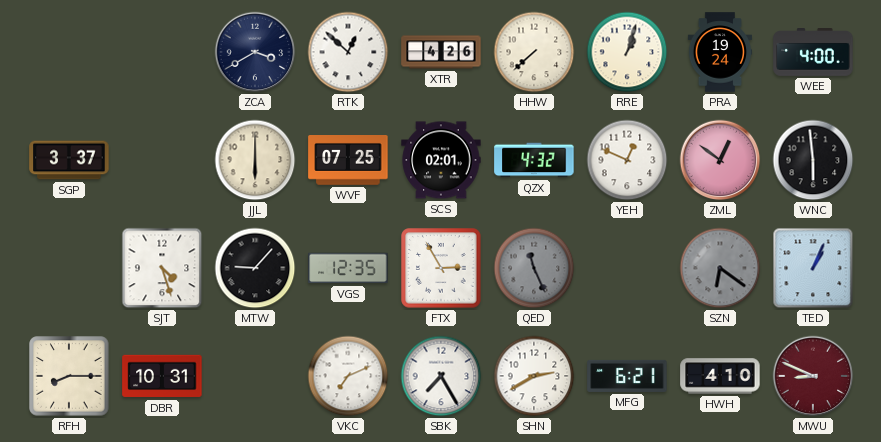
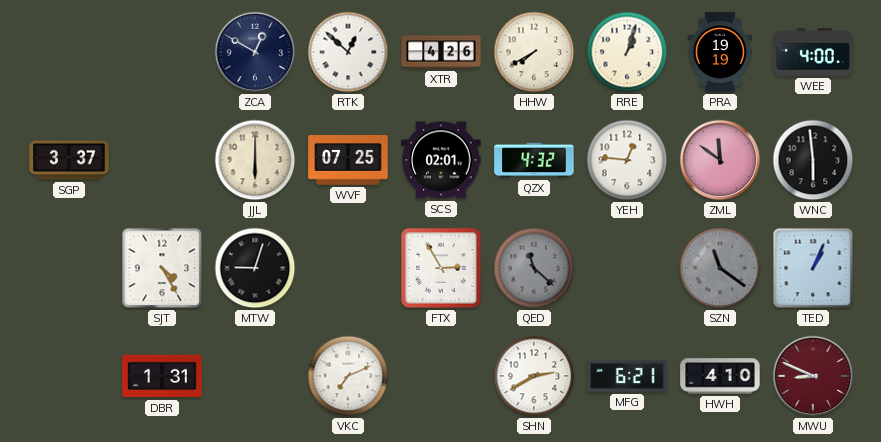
ZCA: 3:40 -> 12:50
HHW: 7:38 -> 7:40
PRA: 19:24 -> 19:19
YEH: 12:49 -> 12:46
ZML: 12:51 -> 11:51
SJT: 4:27 -> 4:25
MTW: 9:07 -> 9:03
VGS: 12:35 -> none
QED: 11:26 -> 11:22
SZN: 6:21 -> 11:21
RFH: 8:15 -> none
DBR: 10:31 -> 1:31
SBK: 7:25 -> none
